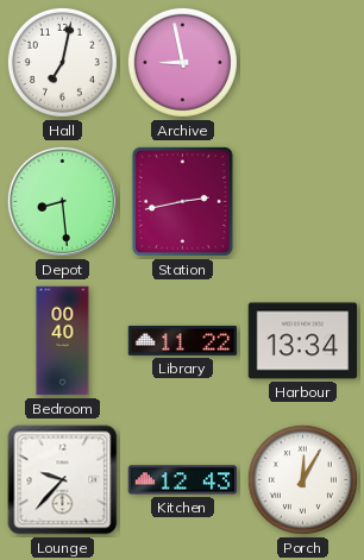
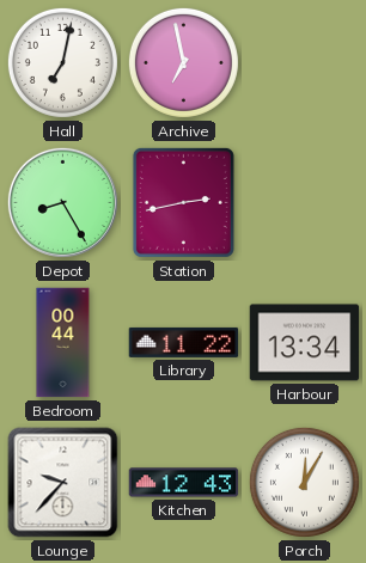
Archive: 8:58 -> 6:58
Depot: 8:29 -> 8:25
Bedroom: 00:40 -> 00:44
